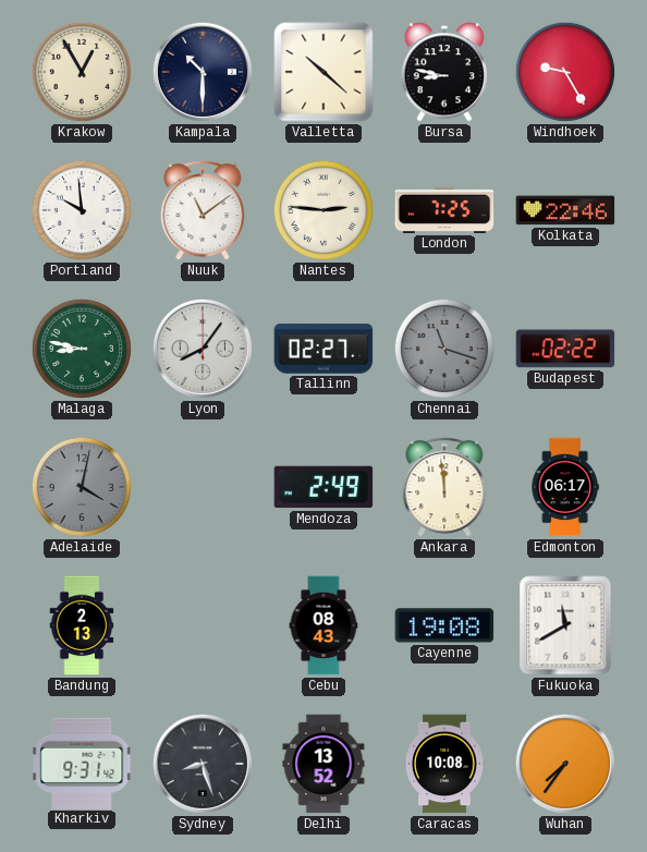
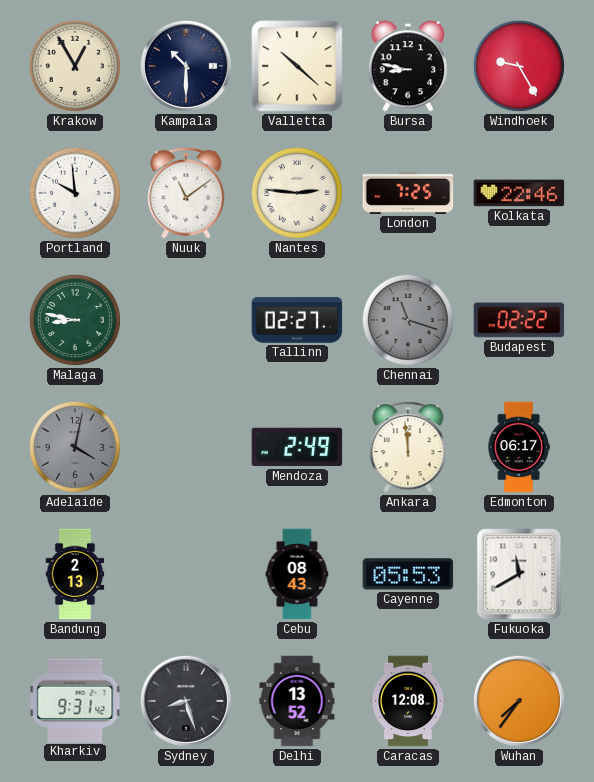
Lyon: 8:06 -> none
Cayenne: 19:08 -> 05:53
Caracas: 10:08 -> 12:08
